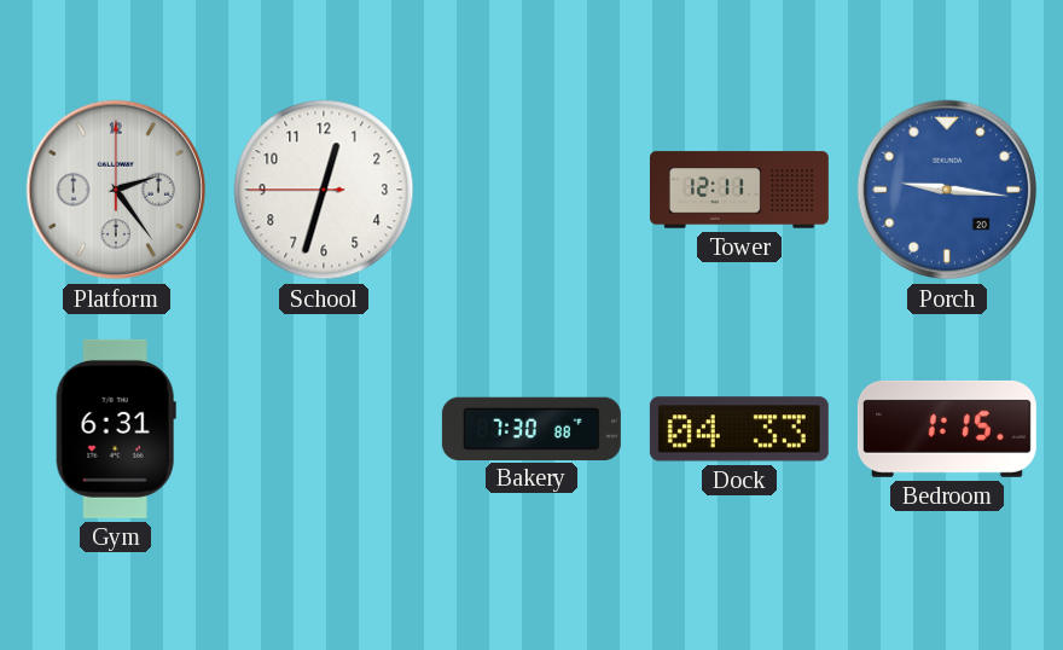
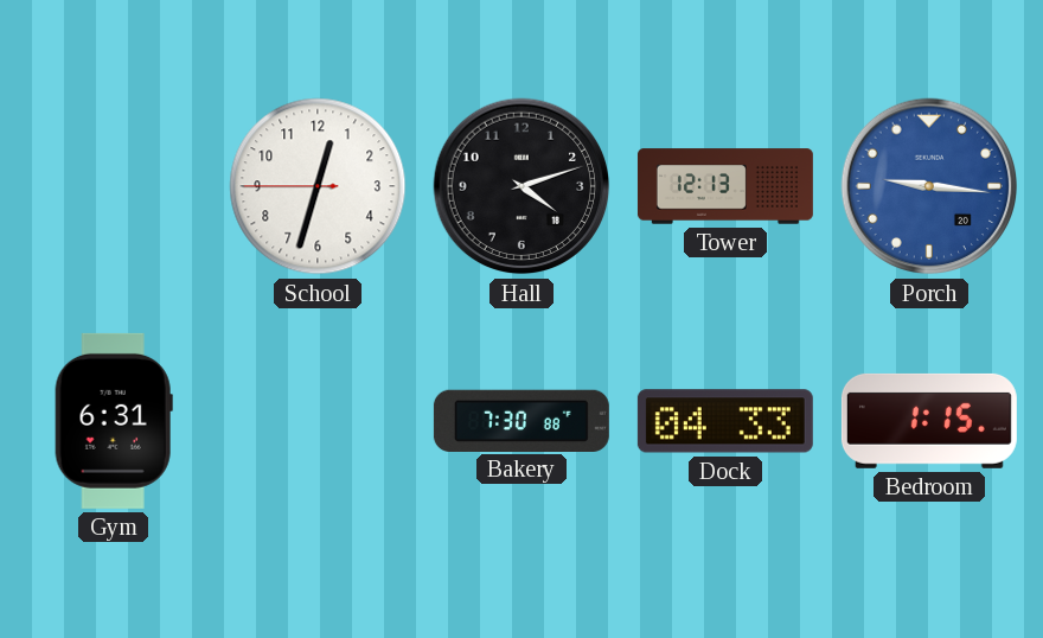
Platform: 2:24 -> none
Hall: none -> 4:12
Tower: 12:11 -> 12:13
